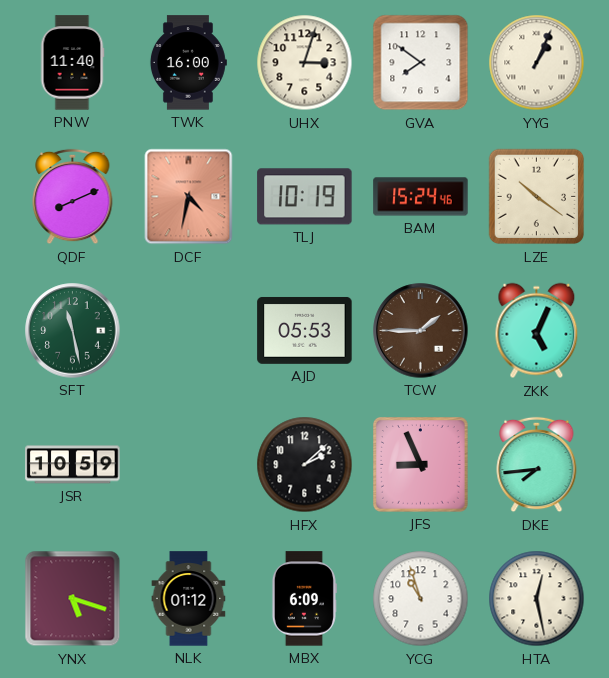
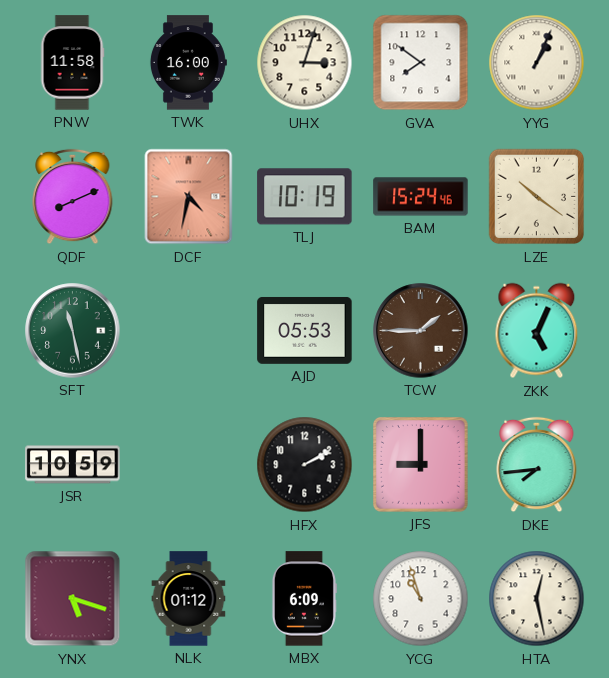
PNW: 11:40 -> 11:58
HFX: 2:08 -> 2:10
JFS: 8:56 -> 9:00
